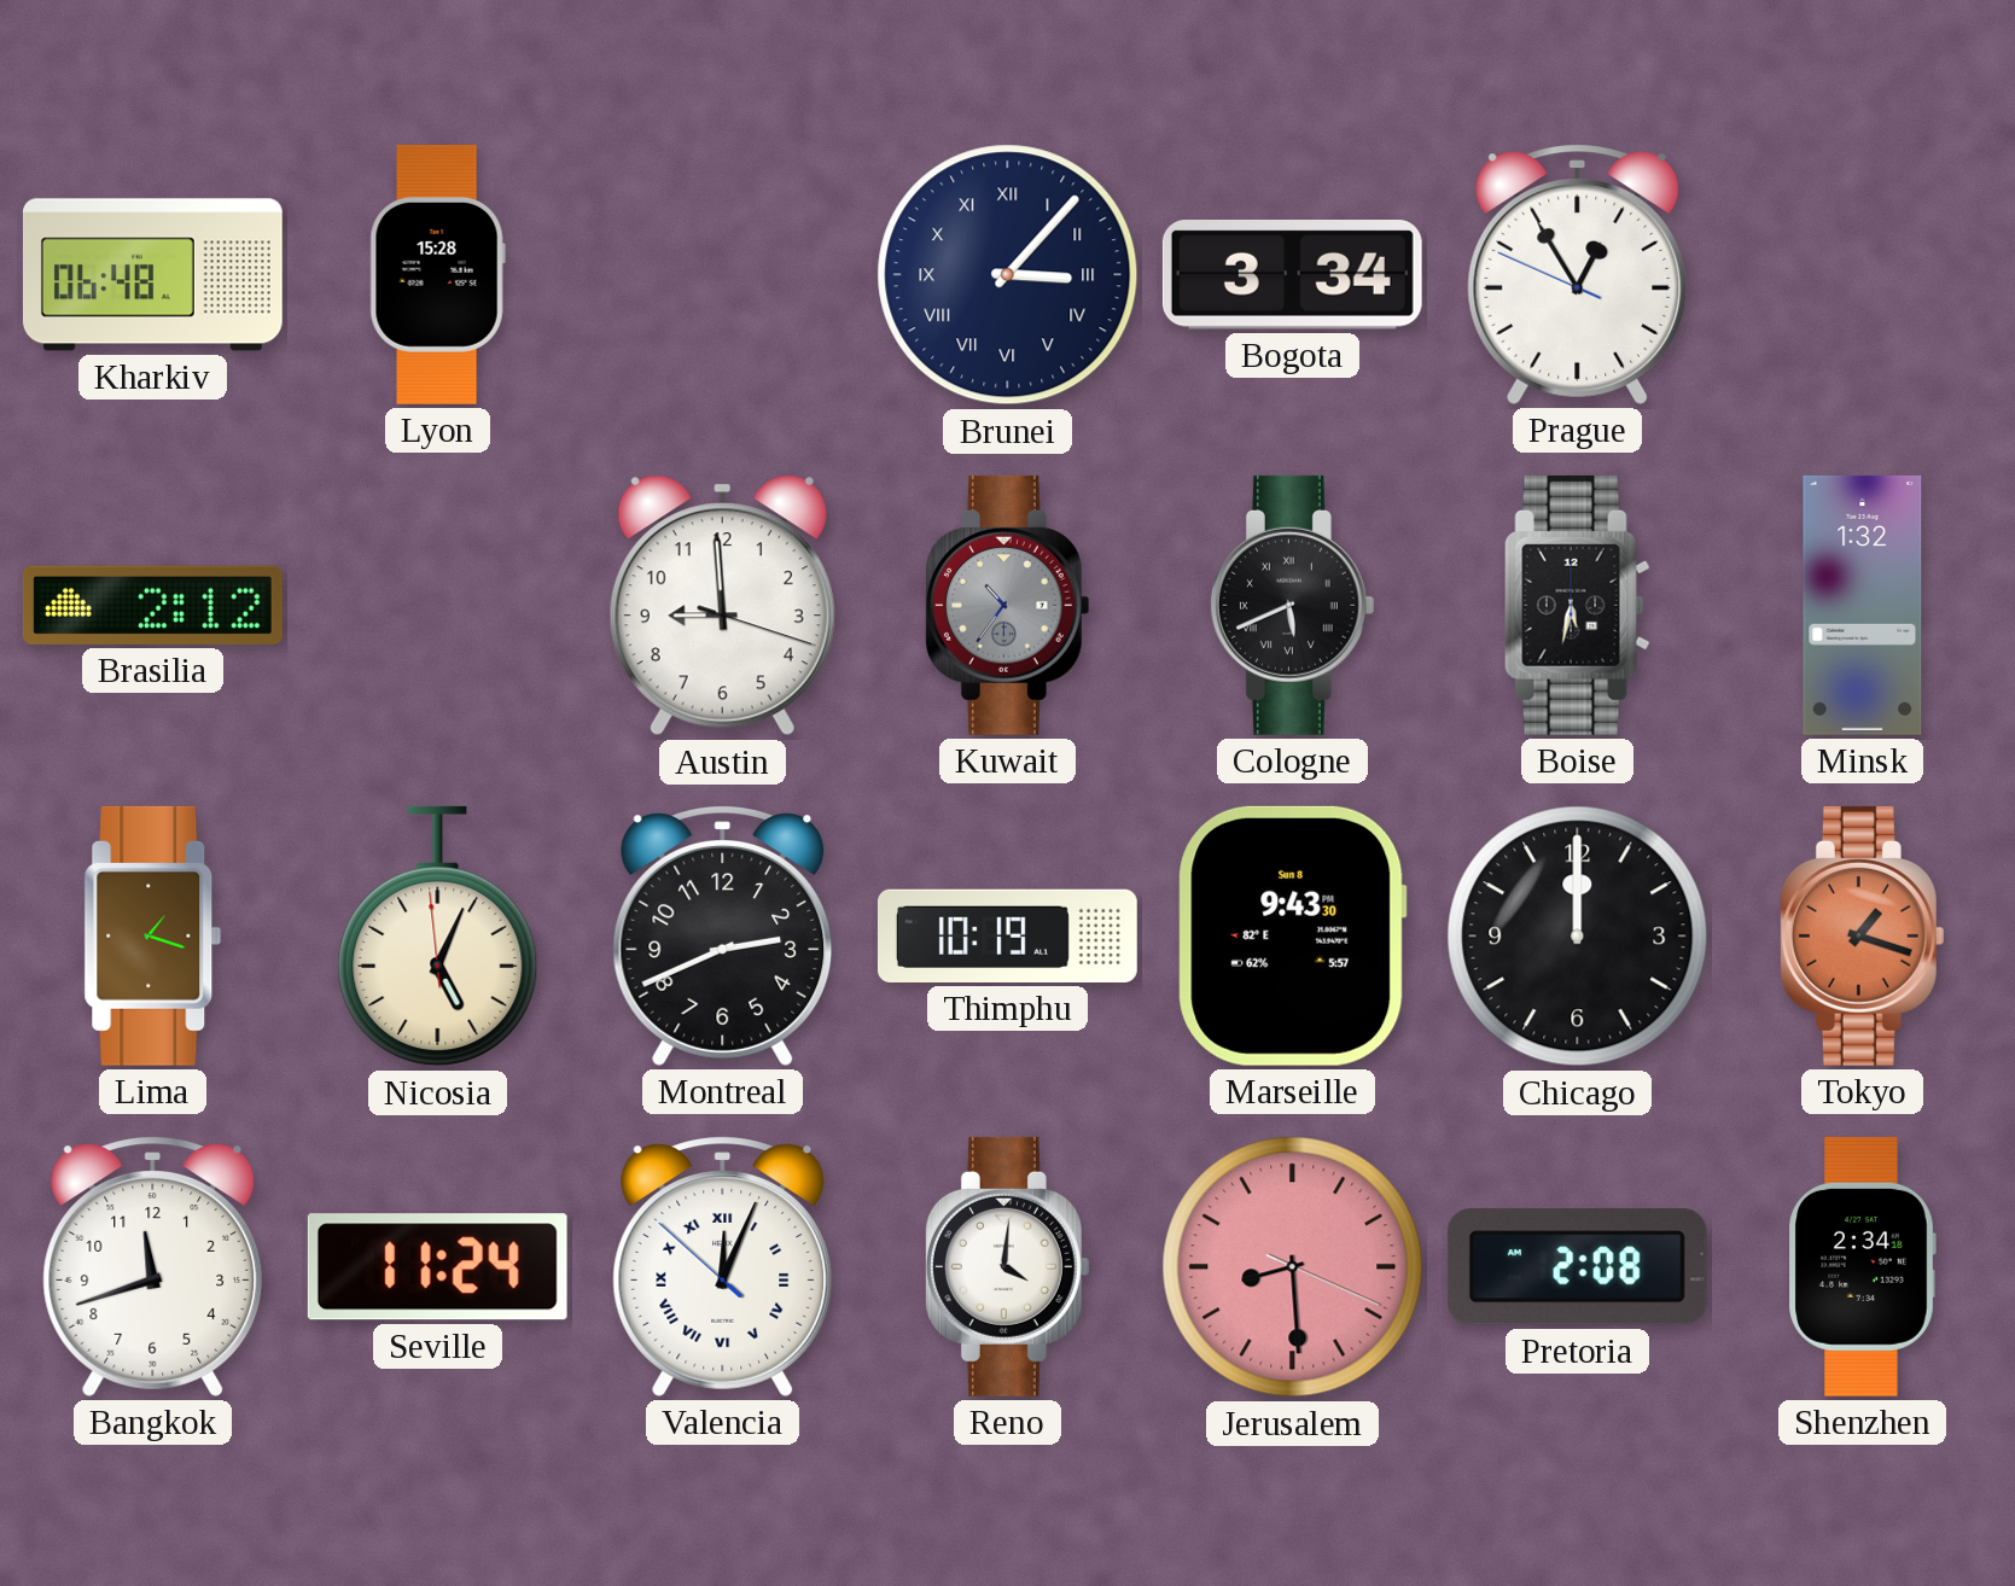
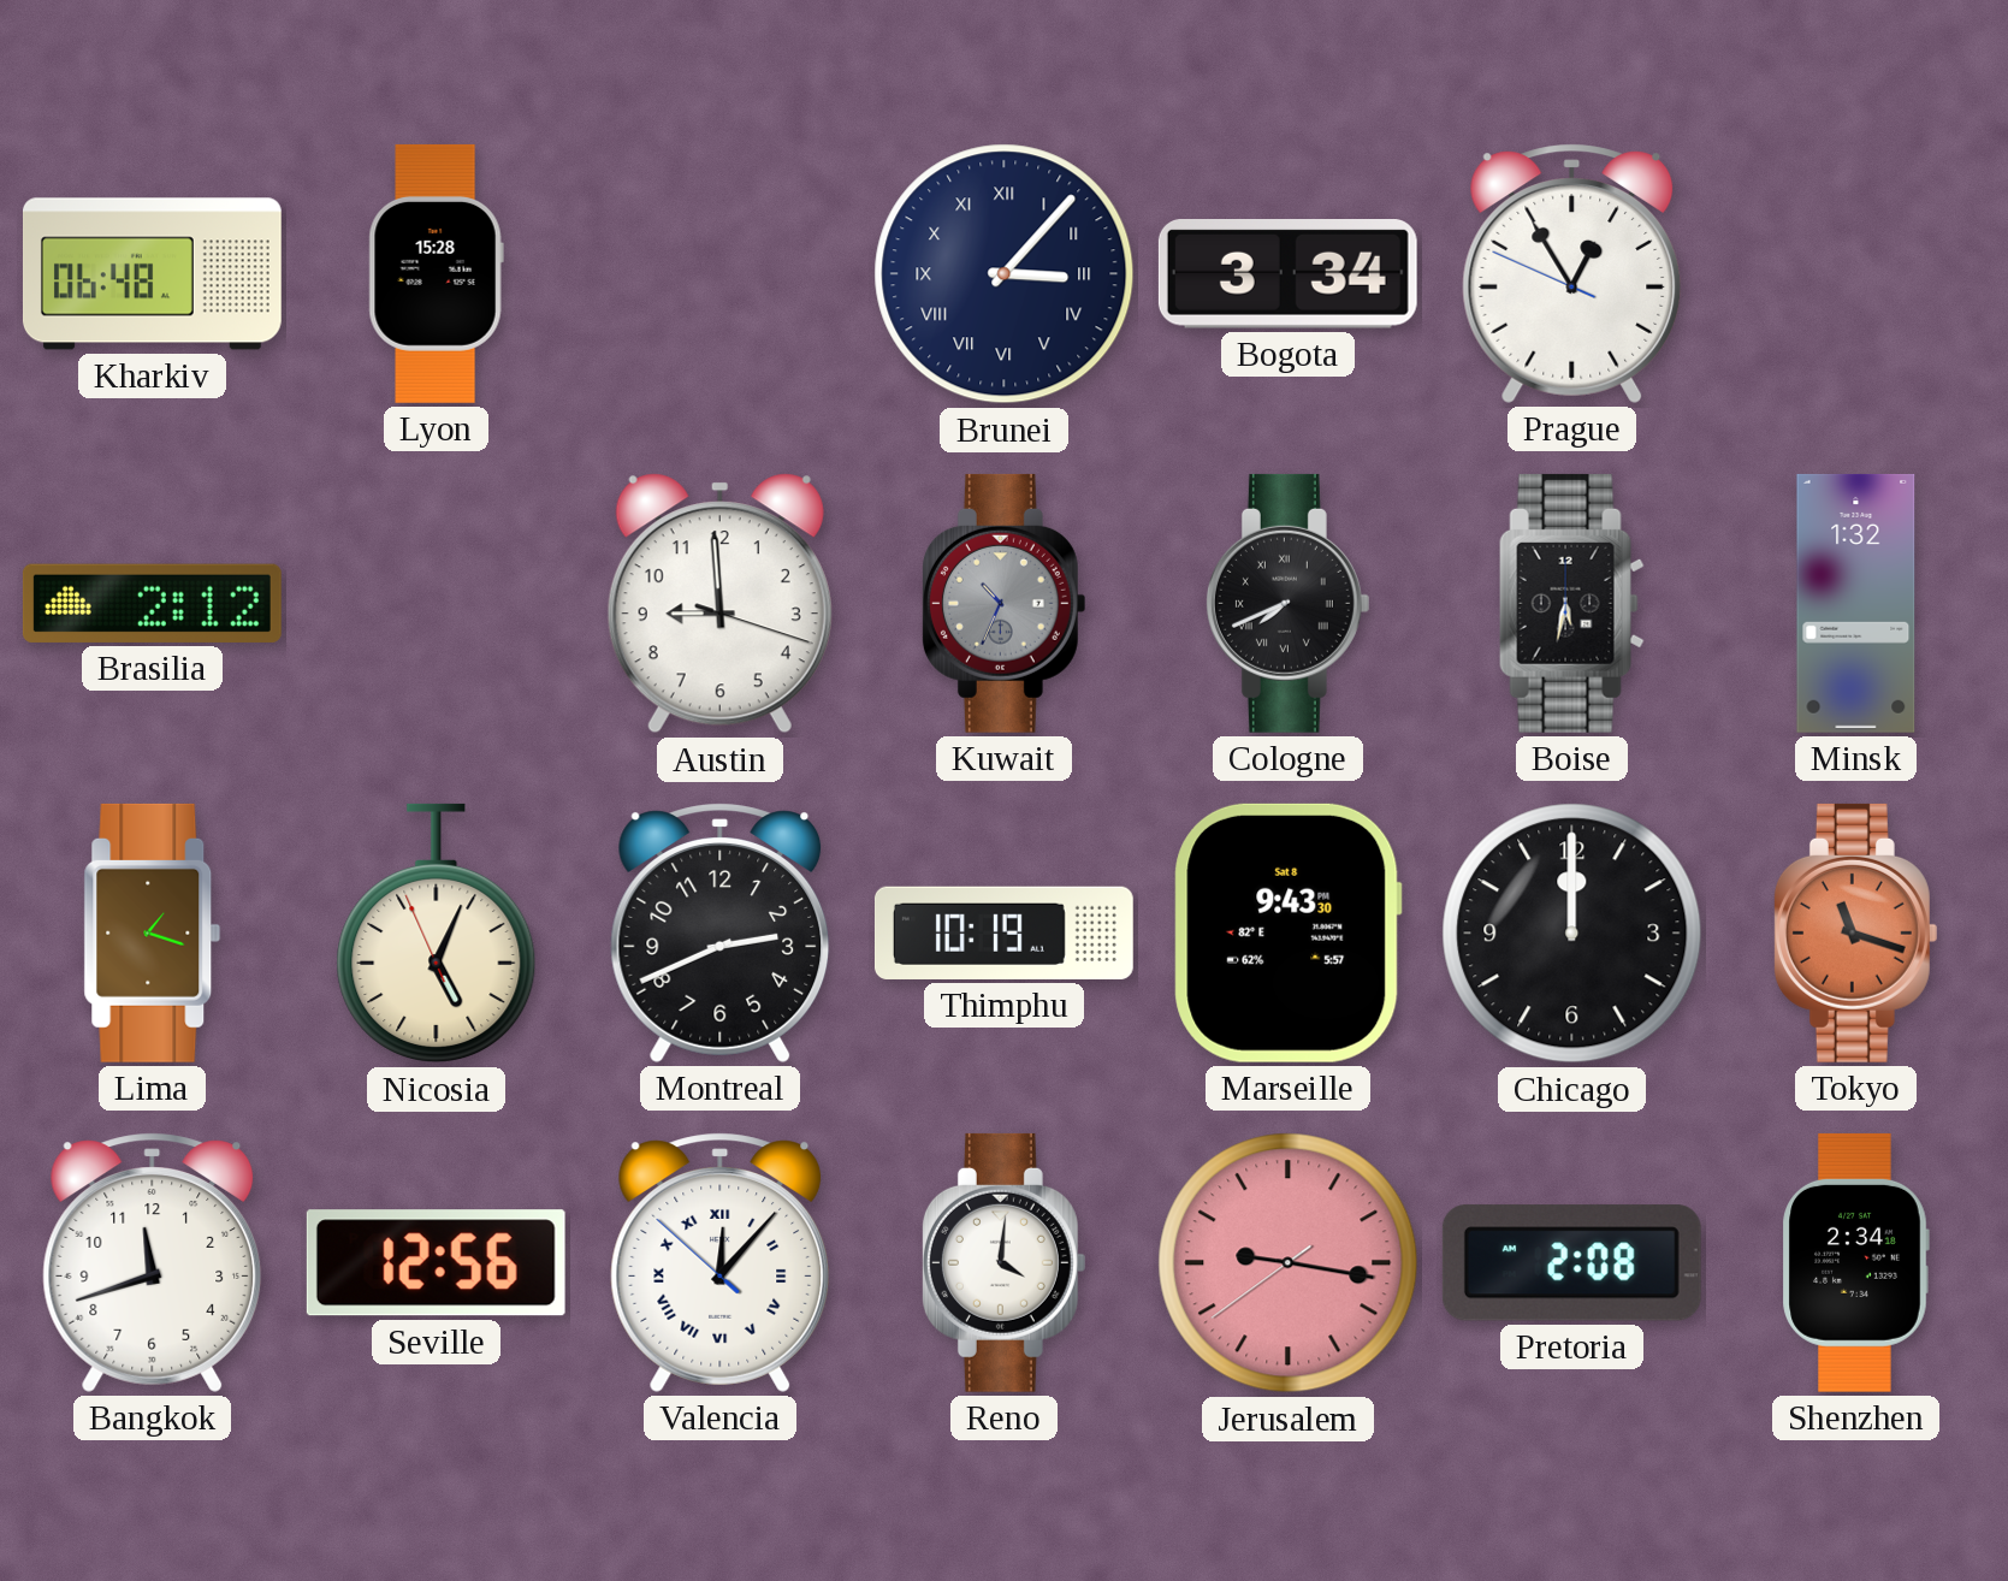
Kuwait: 10:36 -> 10:34
Cologne: 5:41 -> 7:41
Nicosia: 5:03:59 -> 5:03:56
Marseille date: Sun 8 -> Sat 8
Tokyo: 1:18 -> 11:18
Seville: 11:24 -> 12:56
Valencia: 12:03 -> 12:06
Jerusalem: 8:29 -> 9:16
